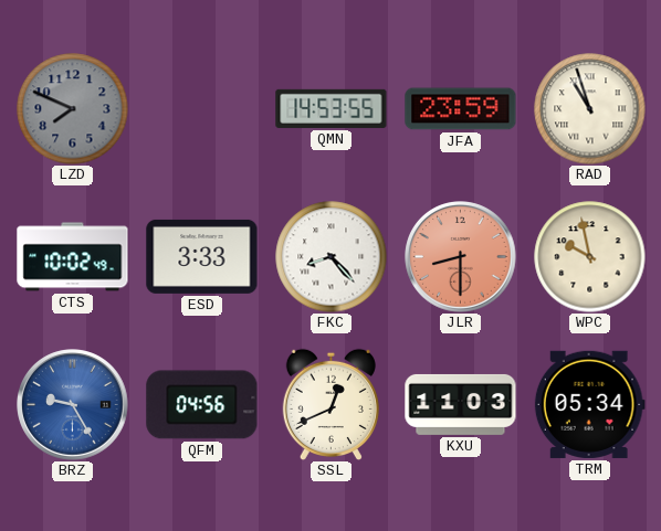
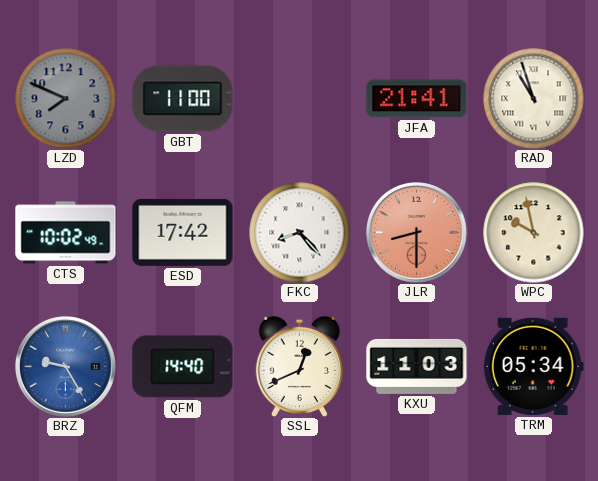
GBT: none -> 11:00
QMN: 14:53 -> none
JFA: 23:59 -> 21:41
ESD: 3:33 -> 17:42
QFM: 04:56 -> 14:40
